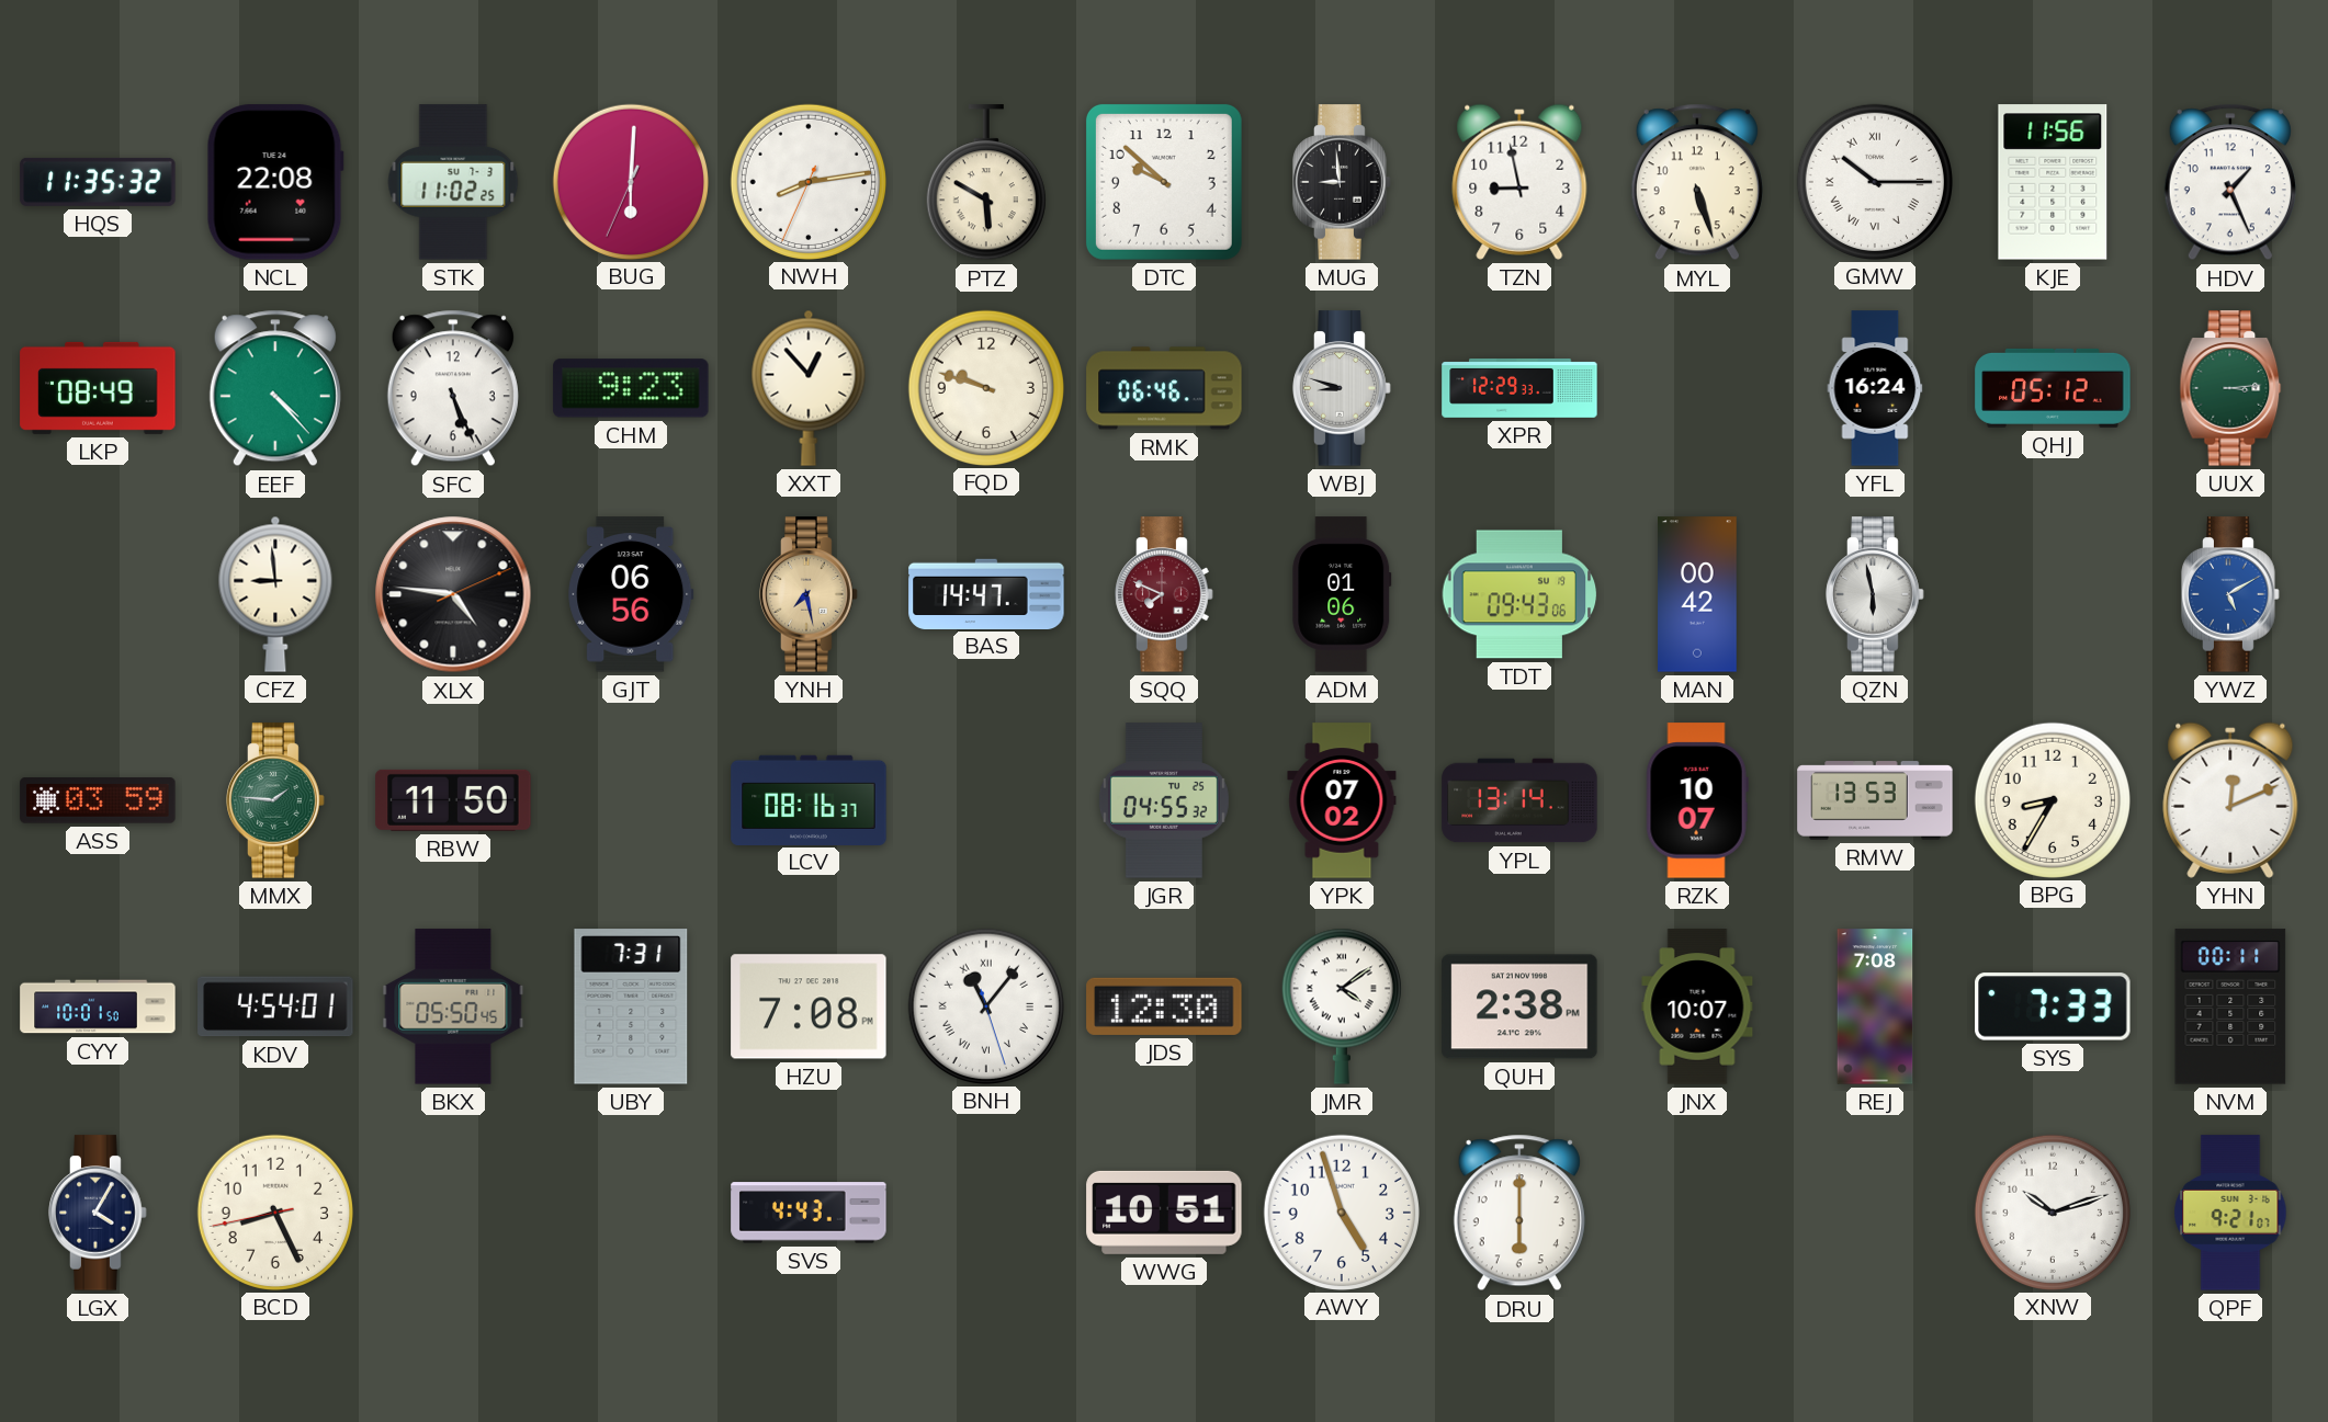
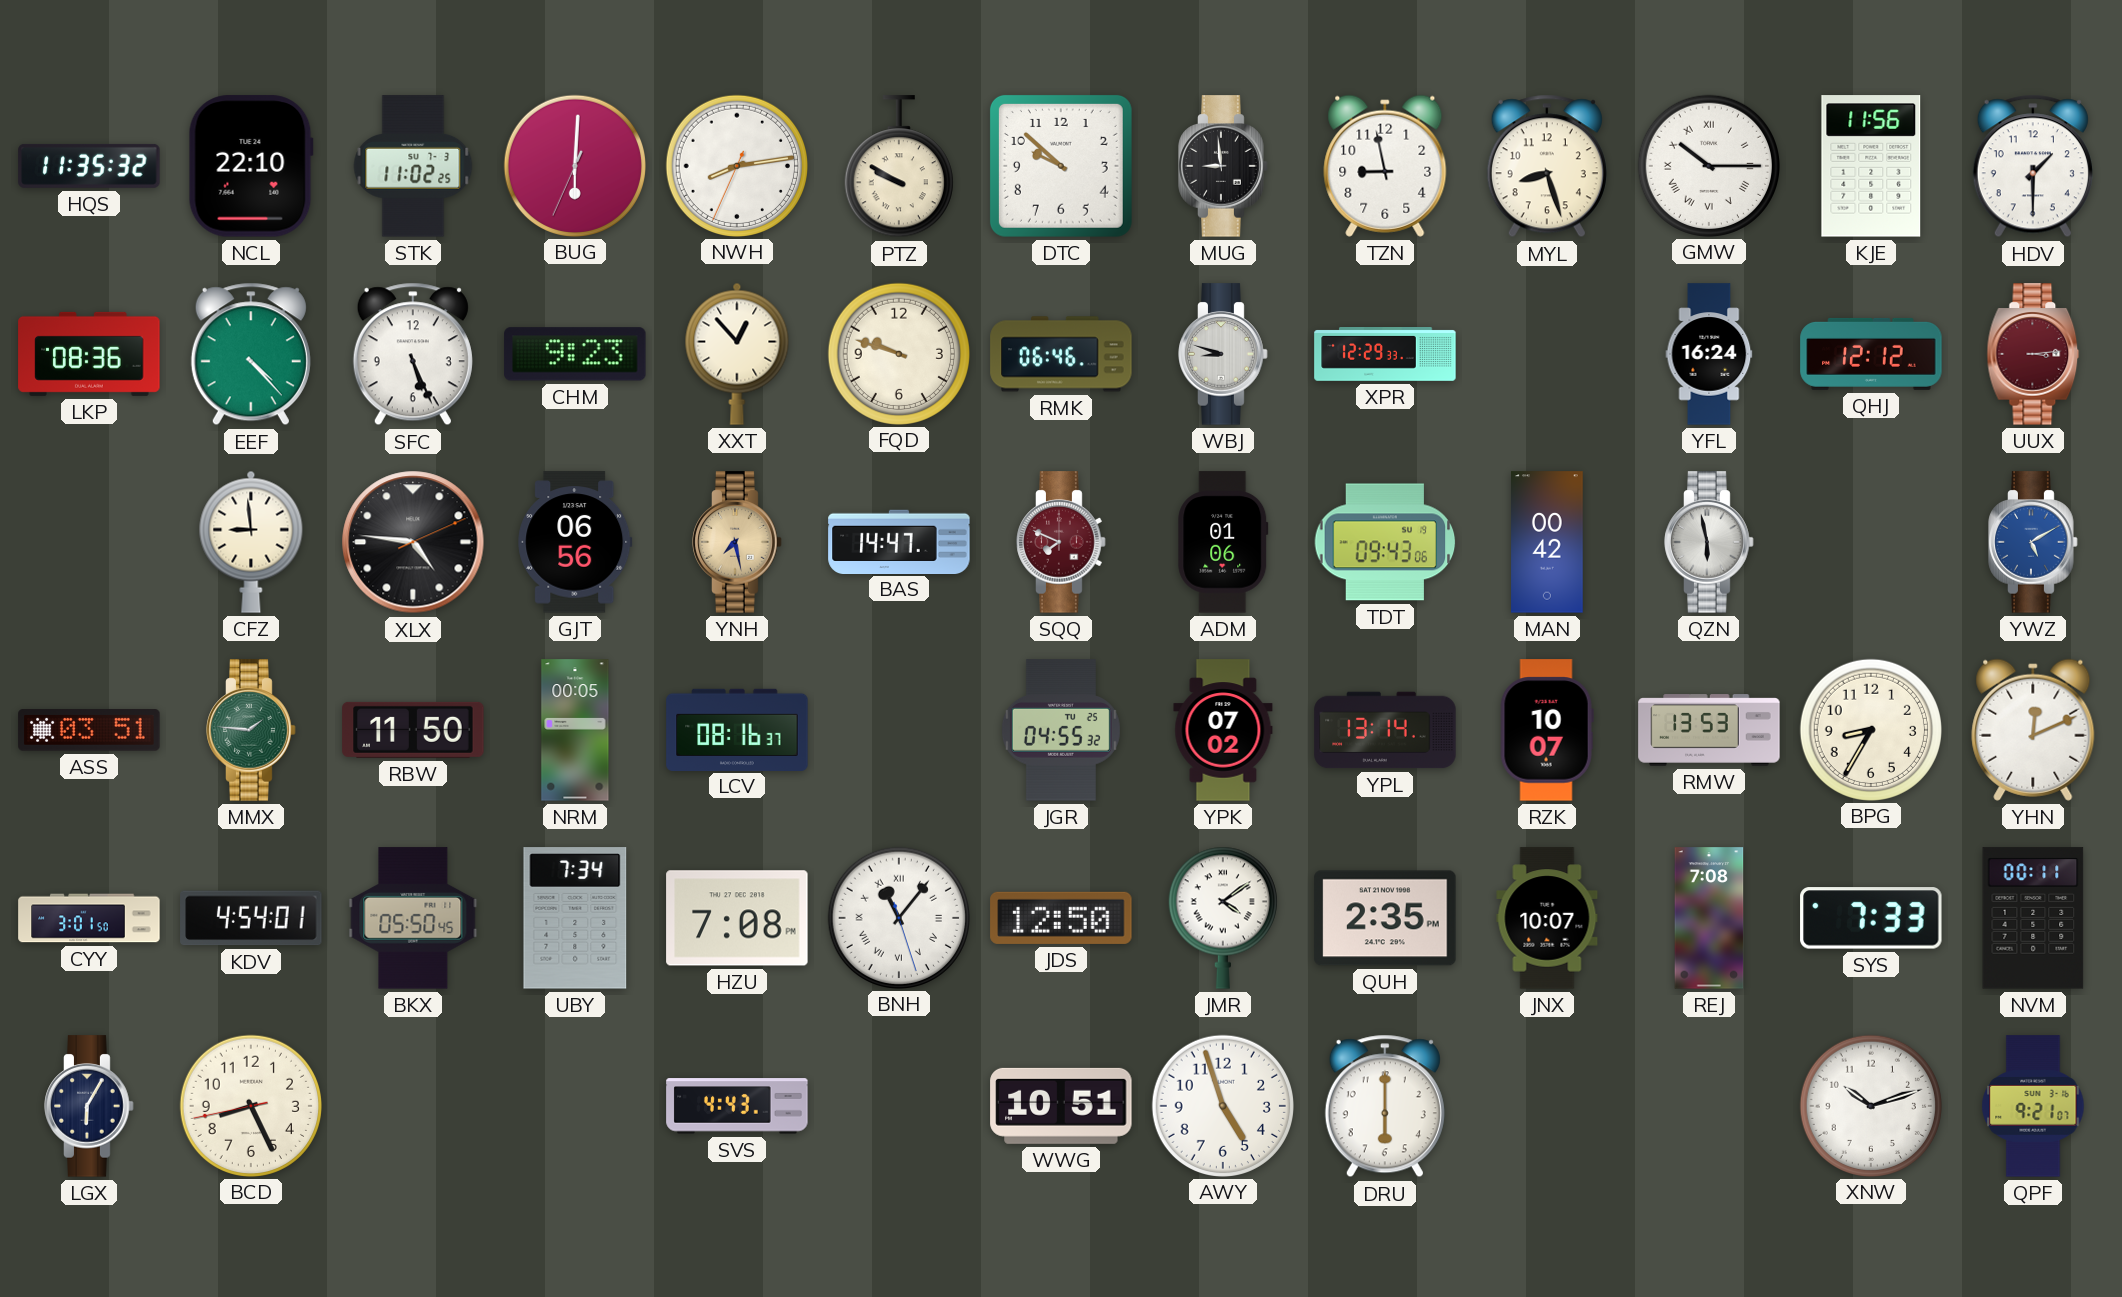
NCL: 22:08 -> 22:10
PTZ: 5:50 -> 9:50
MYL: 5:27 -> 8:27
HDV: 1:26 -> 1:30
LKP: 08:49 -> 08:36
QHJ: 05:12 -> 12:12
UUX dial: green -> burgundy
ASS: 03:59 -> 03:51
NRM: none -> 00:05
CYY: 10:01 -> 3:01
UBY: 7:31 -> 7:34
JDS: 12:30 -> 12:50
QUH: 2:38 -> 2:35
LGX: 4:05 -> 6:05
